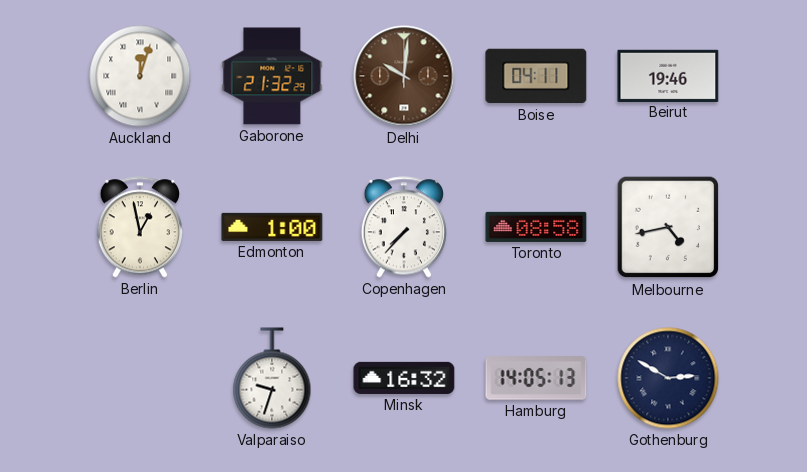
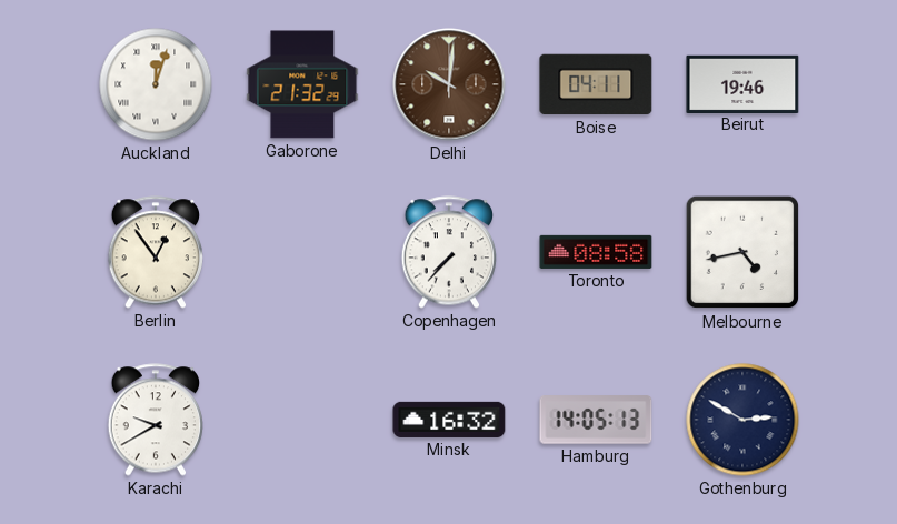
Berlin: 12:58 -> 12:54
Edmonton: 1:00 -> none
Karachi: none -> 9:40
Valparaiso: 9:33 -> none
